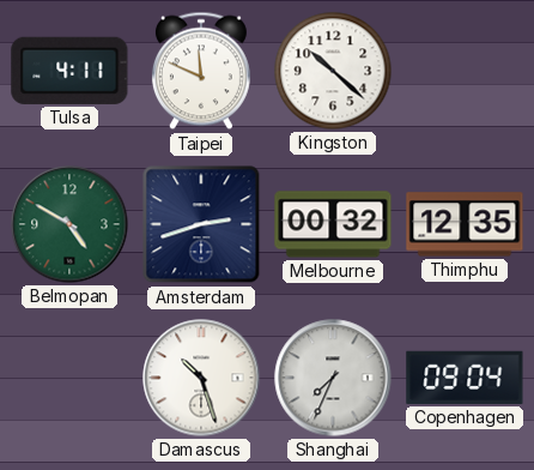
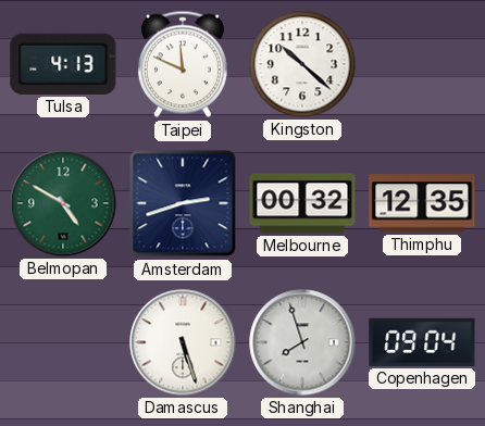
Tulsa: 4:11 -> 4:13
Damascus: 10:27 -> 5:27
Shanghai: 7:34 -> 7:57
